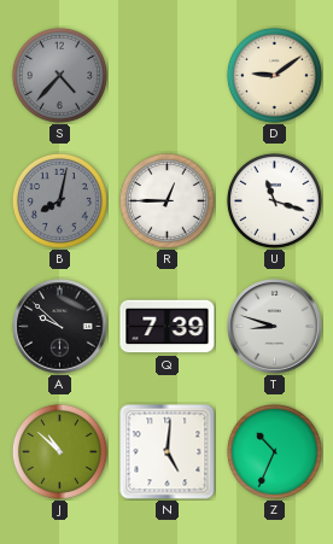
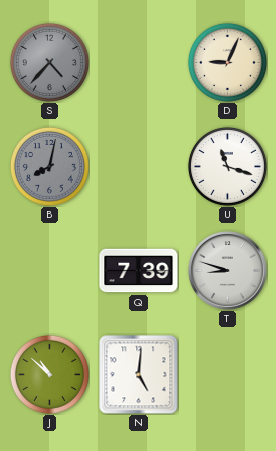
D: 9:09 -> 9:04
R: 12:45 -> none
A: 9:52 -> none
Z: 10:34 -> none
